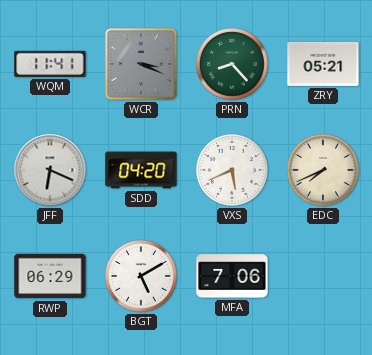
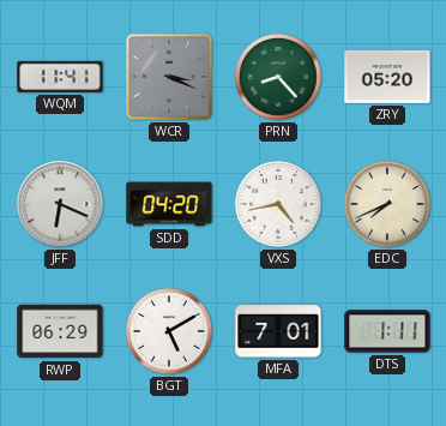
ZRY: 05:21 -> 05:20
VXS: 5:41 -> 4:43
MFA: 7:06 -> 7:01
DTS: none -> 1:11
